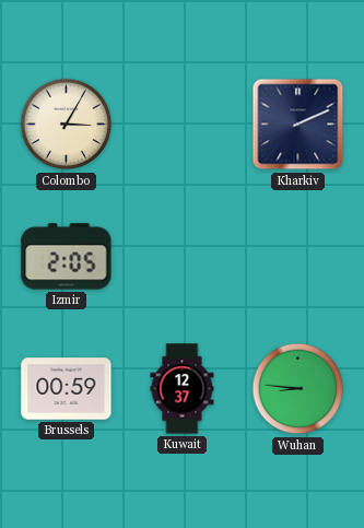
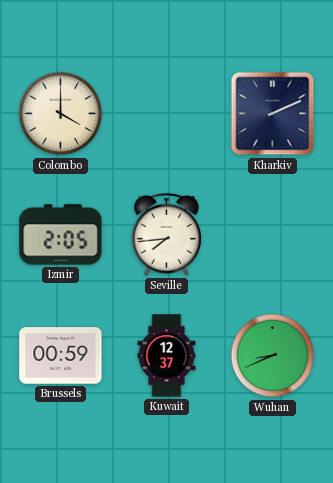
Colombo: 3:05 -> 4:00
Seville: none -> 7:44
Wuhan: 8:46 -> 8:41
